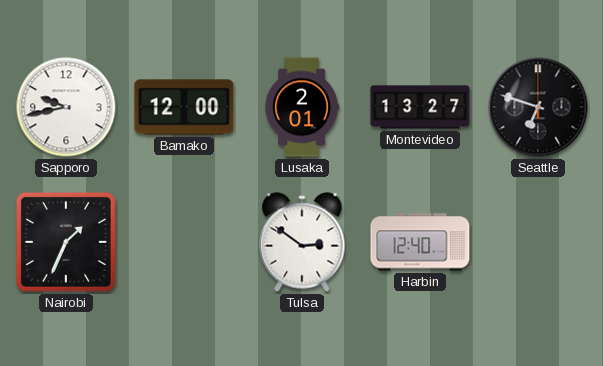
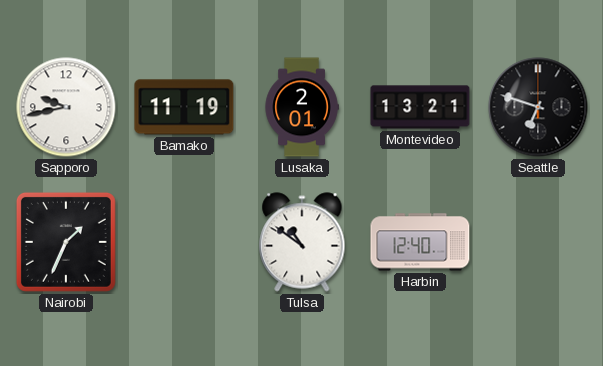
Bamako: 12:00 -> 11:19
Montevideo: 13:27 -> 13:21
Tulsa: 2:51 -> 10:51
